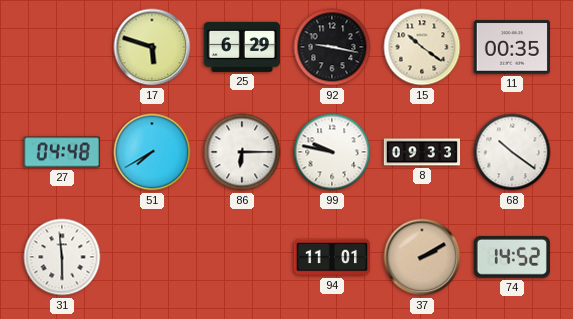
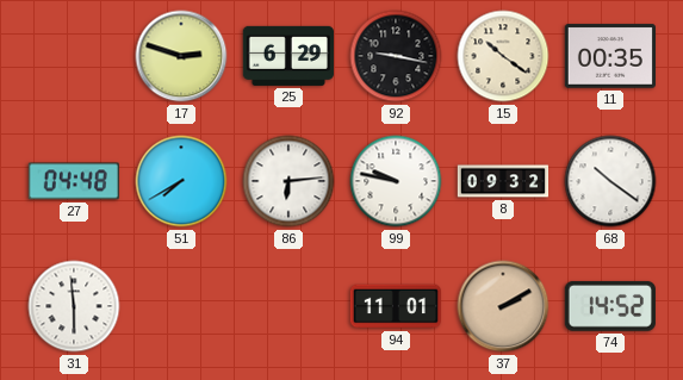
17: 5:48 -> 2:48
86: 6:15 -> 6:14
8: 09:33 -> 09:32
